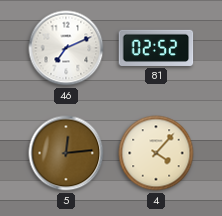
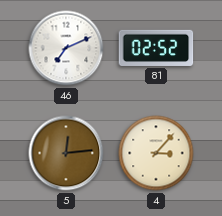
4: 4:07 -> 3:07
